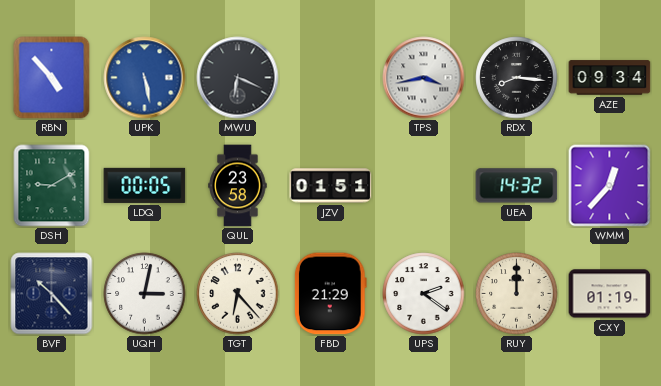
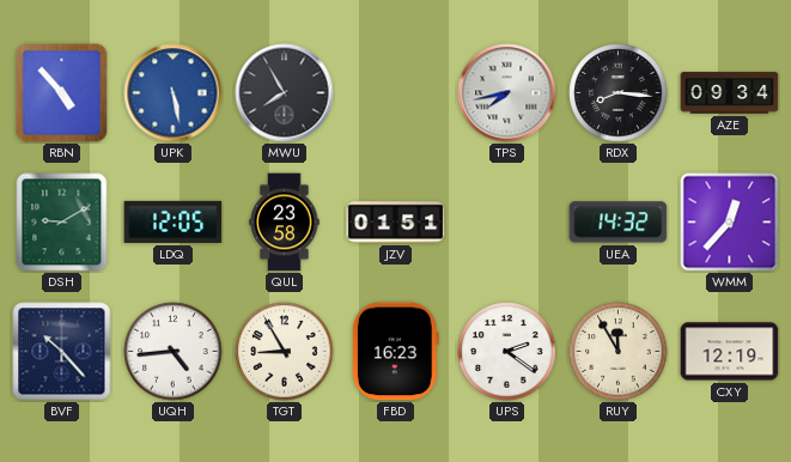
MWU: 6:19 -> 7:55
TPS: 3:43 -> 7:43
LDQ: 00:05 -> 12:05
UQH: 3:02 -> 4:44
TGT: 6:23 -> 8:55
FBD: 21:29 -> 16:23
RUY: 12:00 -> 11:55
CXY: 01:19 -> 12:19
